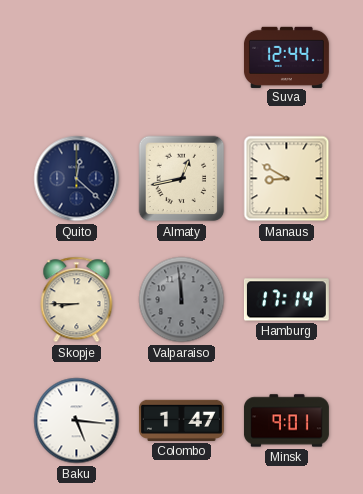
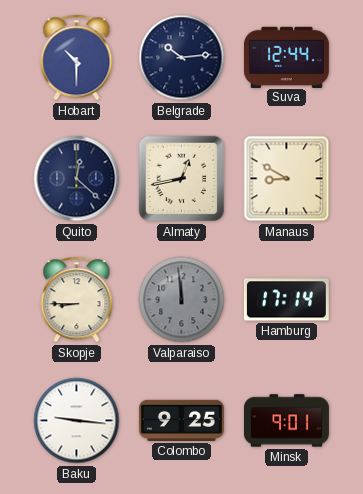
Hobart: none -> 10:30
Belgrade: none -> 10:14
Baku: 5:16 -> 9:16
Colombo: 1:47 -> 9:25
